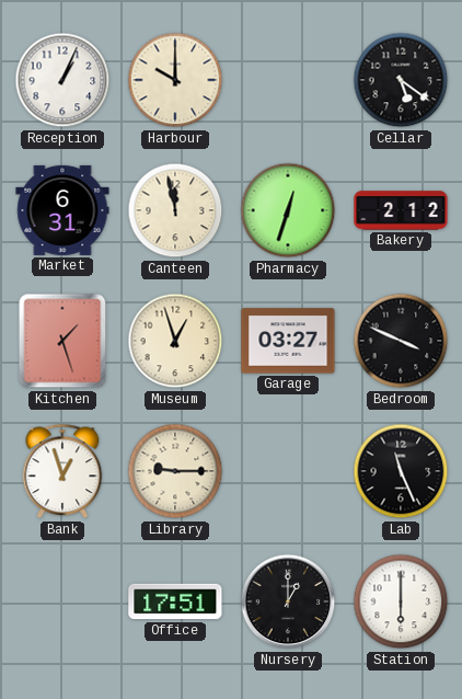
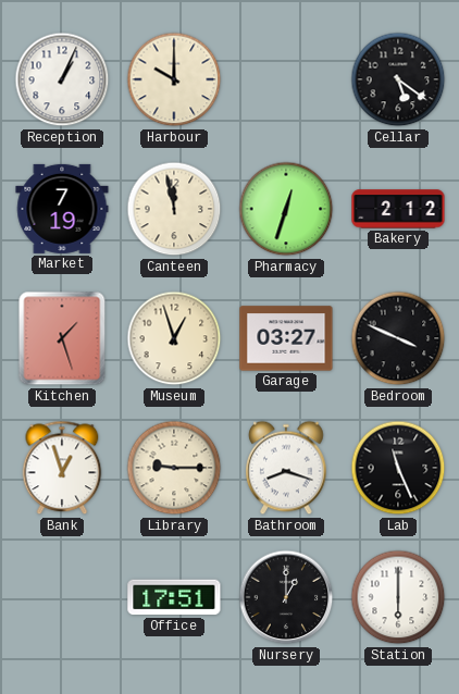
Market: 6:31 -> 7:19
Bathroom: none -> 8:18
